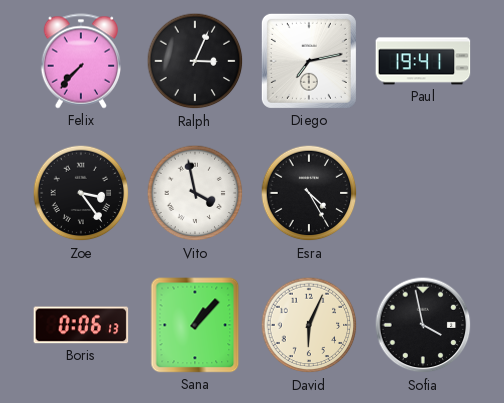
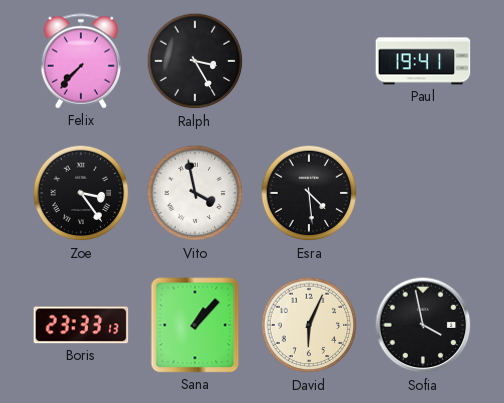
Ralph: 3:04 -> 3:25
Diego: 7:13 -> none
Esra: 4:25 -> 4:29
Boris: 0:06 -> 23:33
